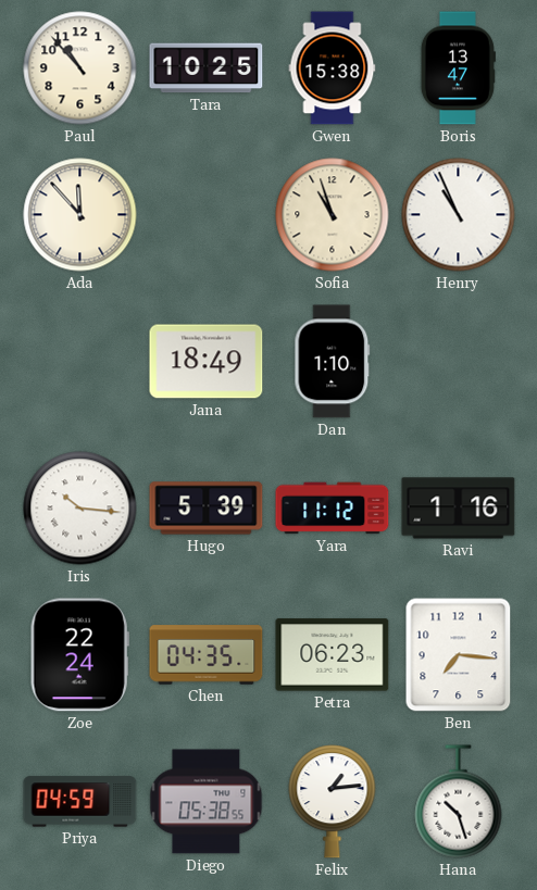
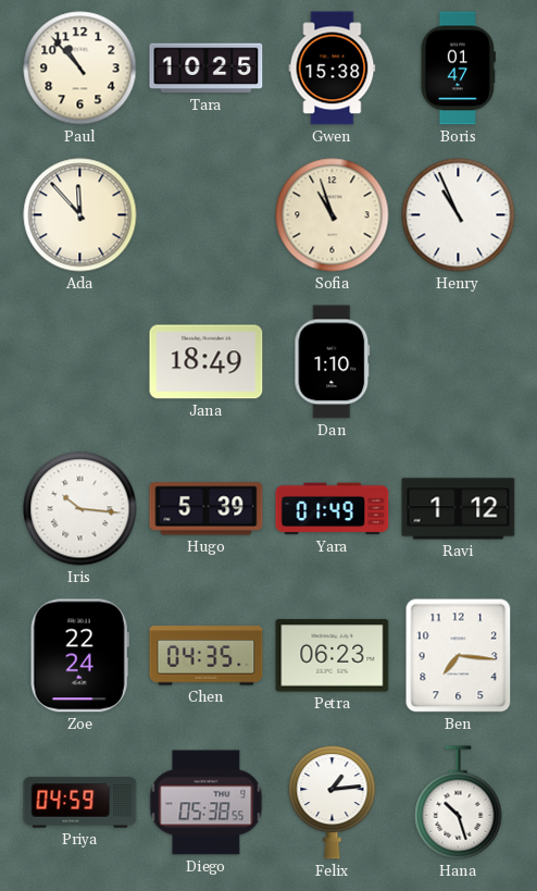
Boris: 13:47 -> 01:47
Yara: 11:12 -> 01:49
Ravi: 1:16 -> 1:12
